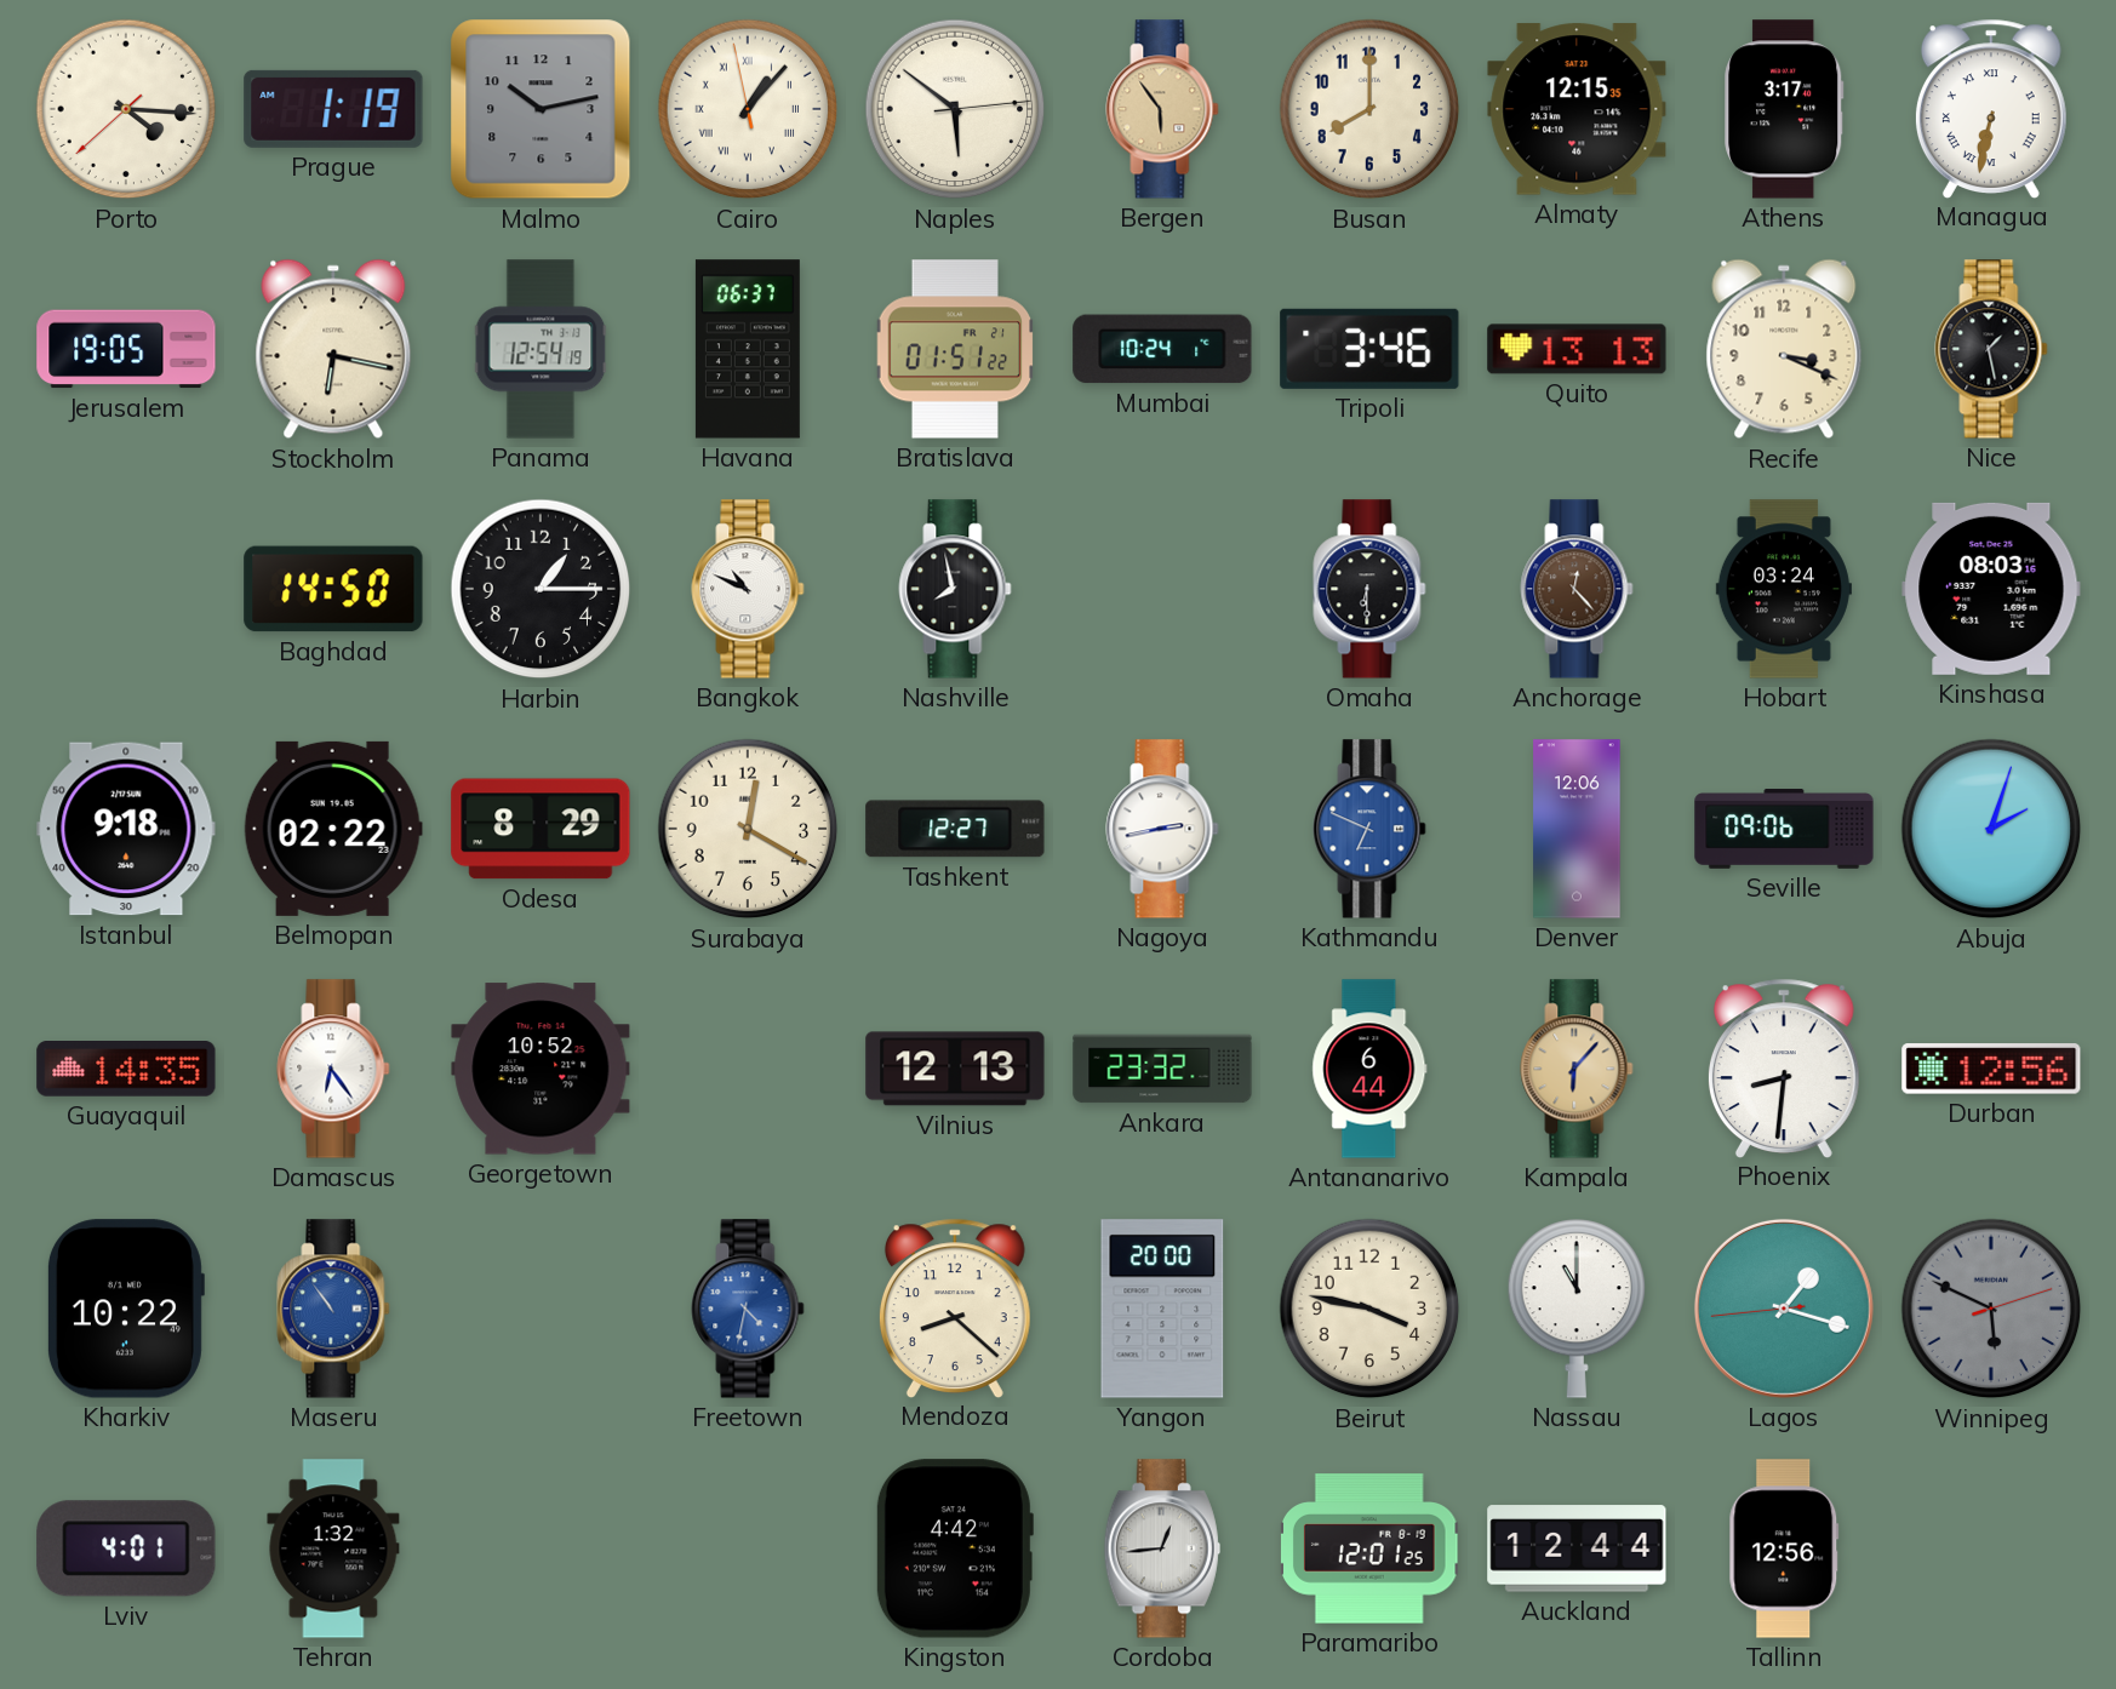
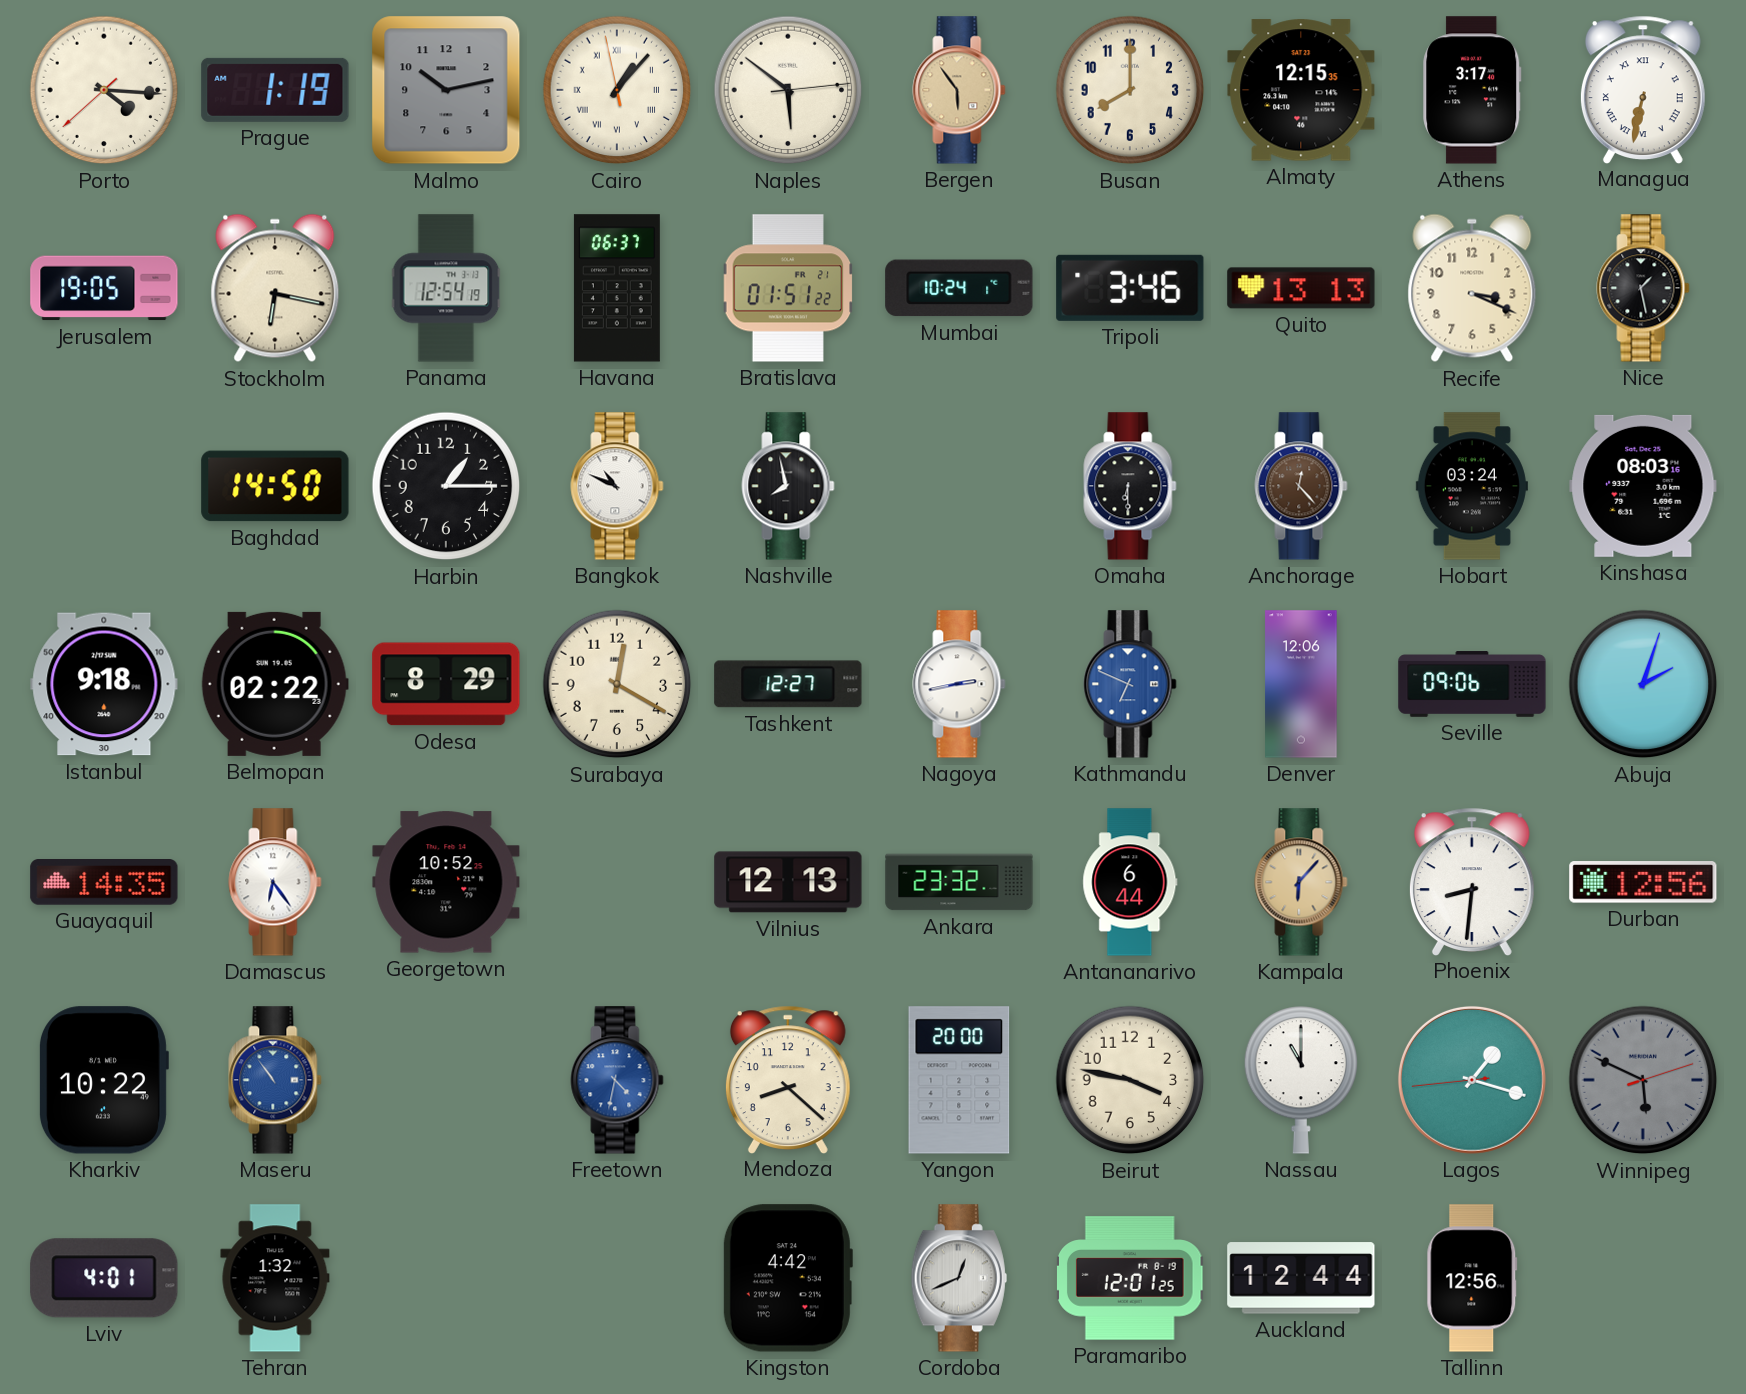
Cordoba: 12:44 -> 12:41
